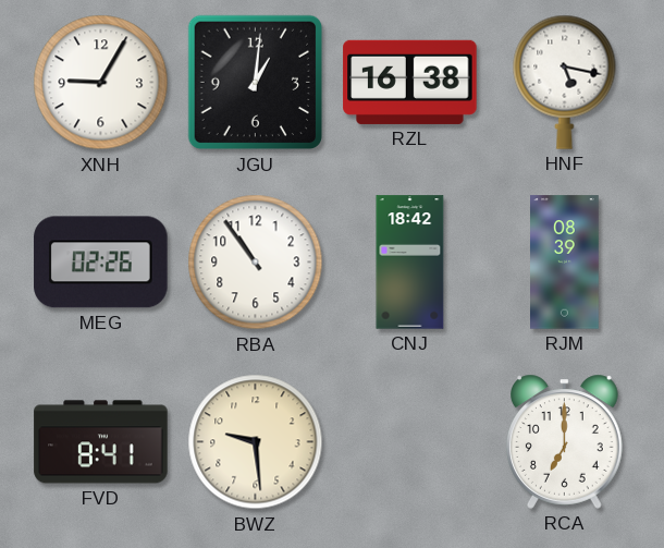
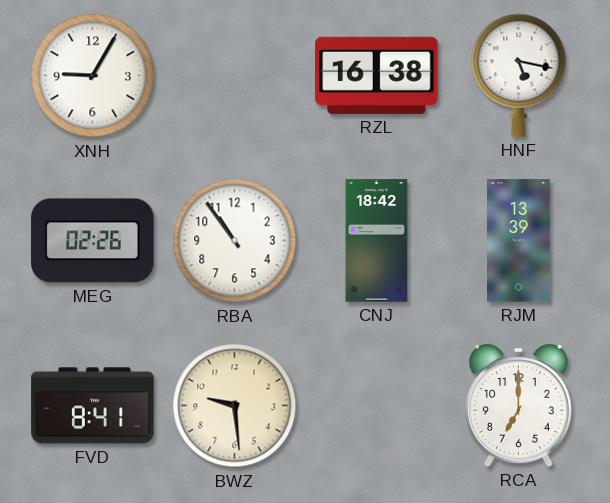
JGU: 1:01 -> none
RJM: 08:39 -> 13:39
